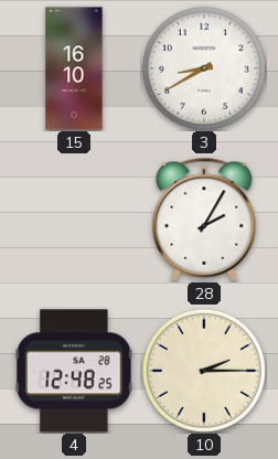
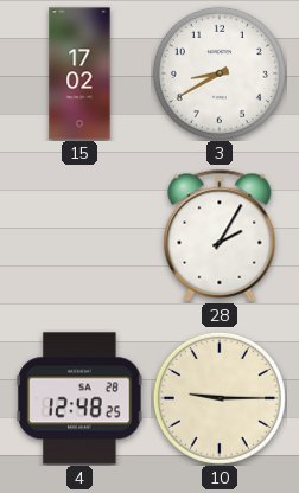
15: 16:10 -> 17:02
10: 2:15 -> 9:15
